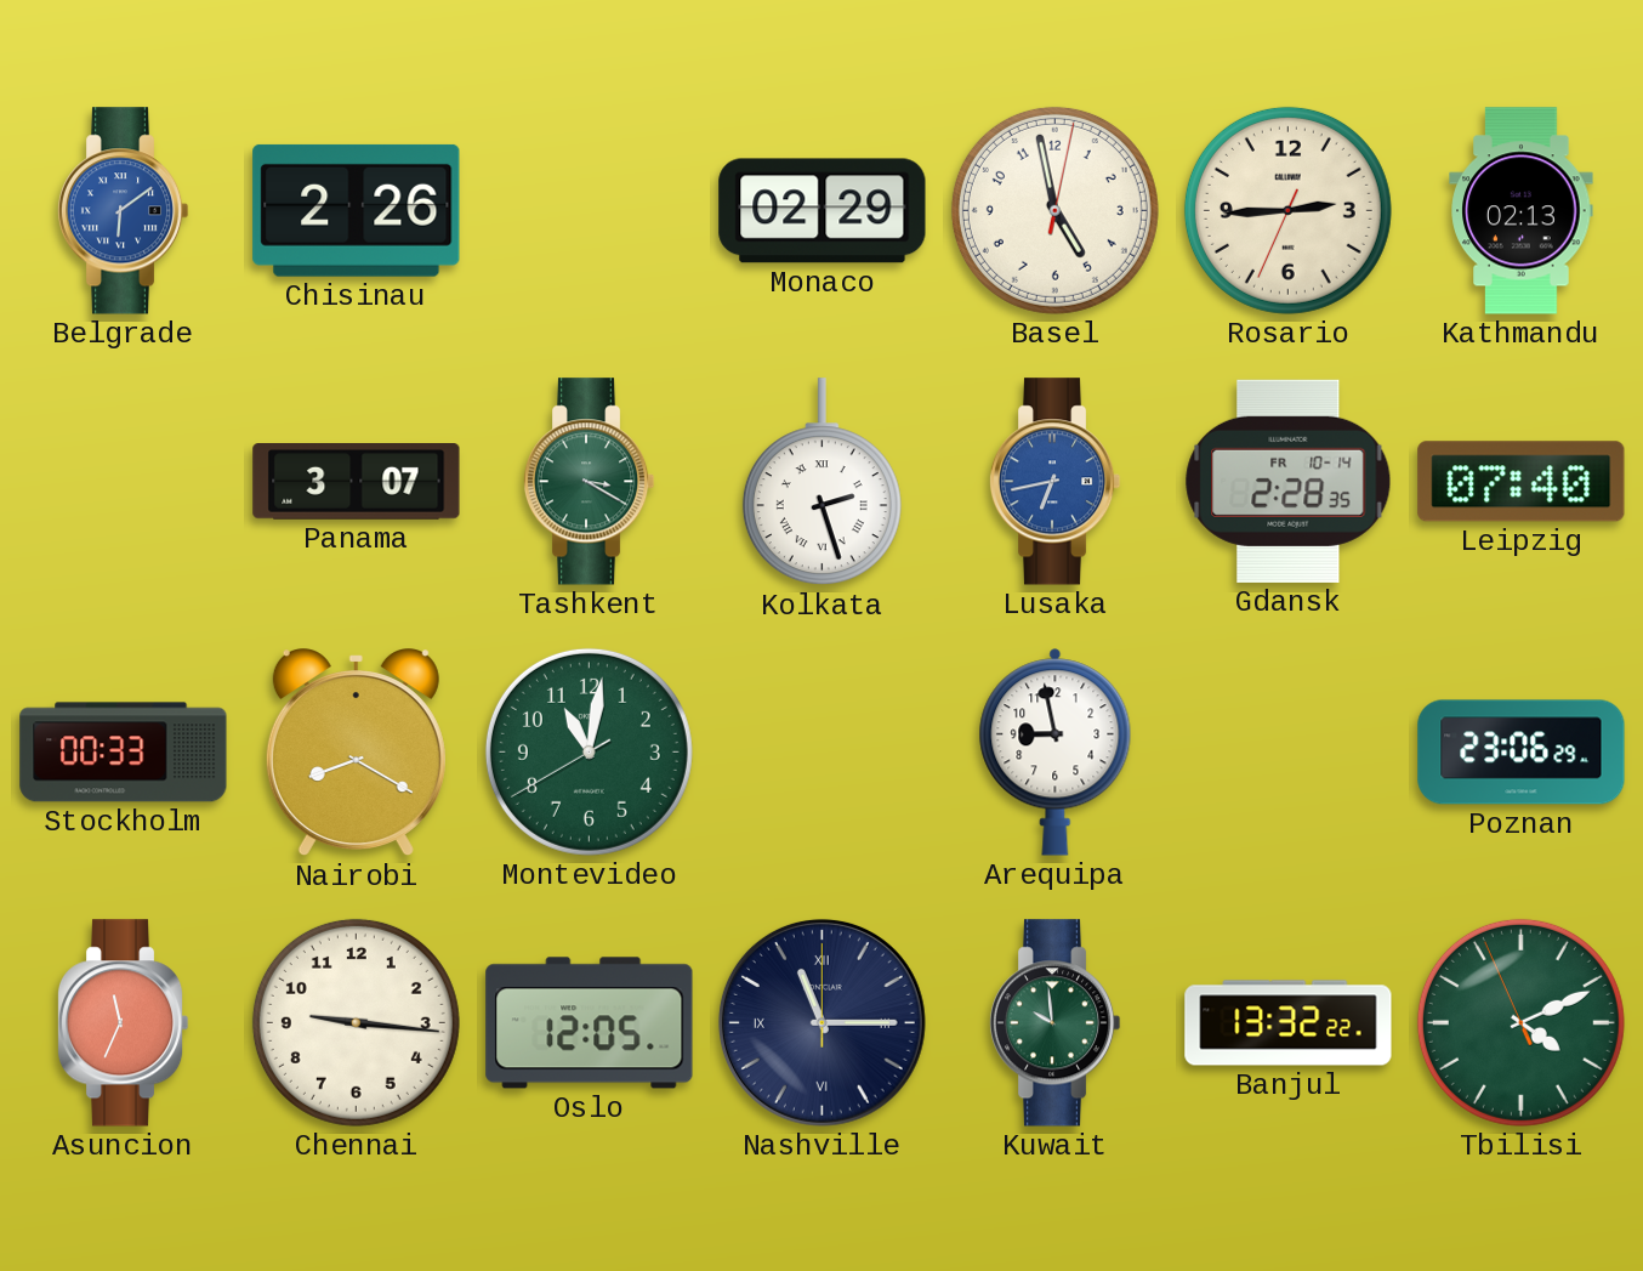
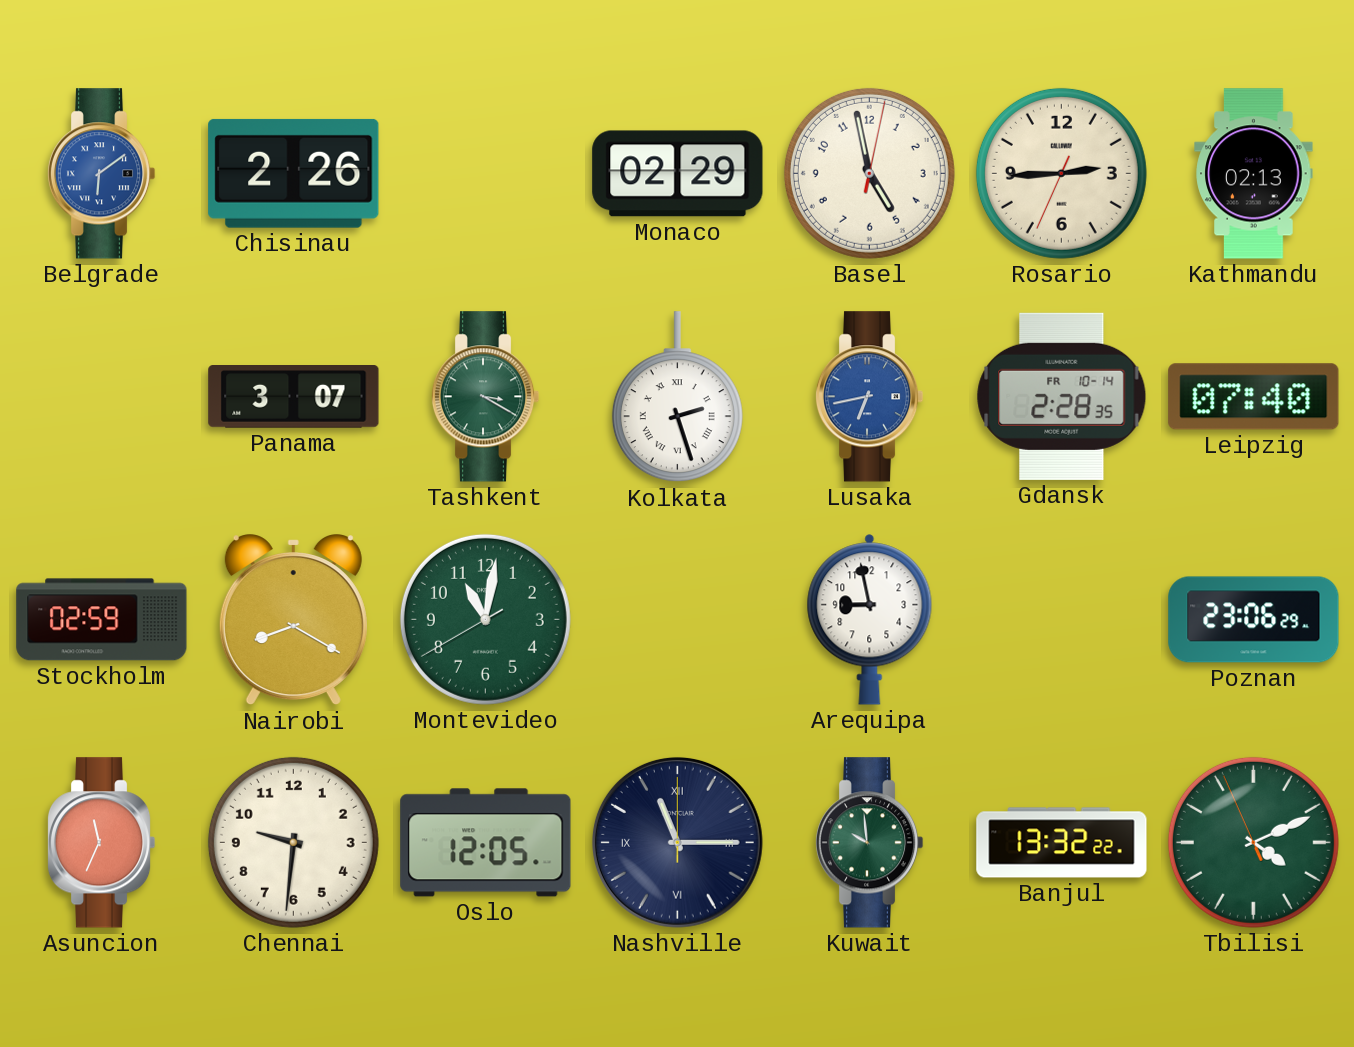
Stockholm: 00:33 -> 02:59
Chennai: 9:16 -> 9:31
